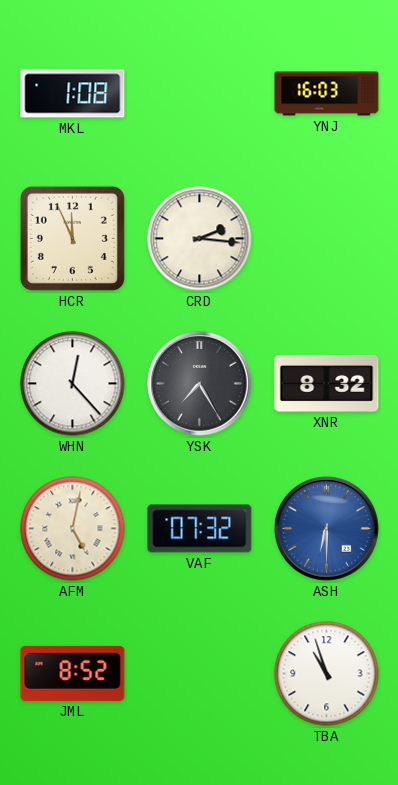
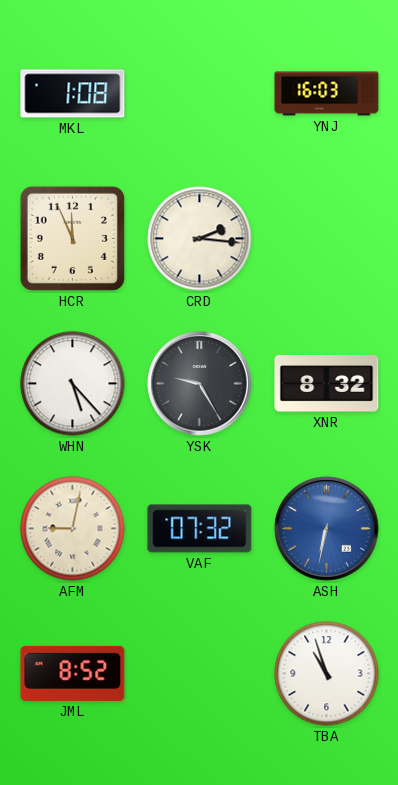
WHN: 12:23 -> 5:23
YSK: 7:25 -> 9:25
AFM: 5:02 -> 9:02
ASH: 6:30 -> 6:32
